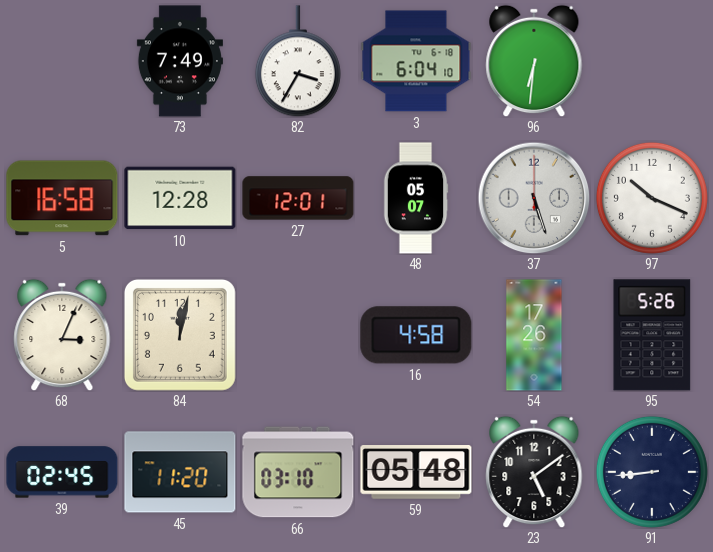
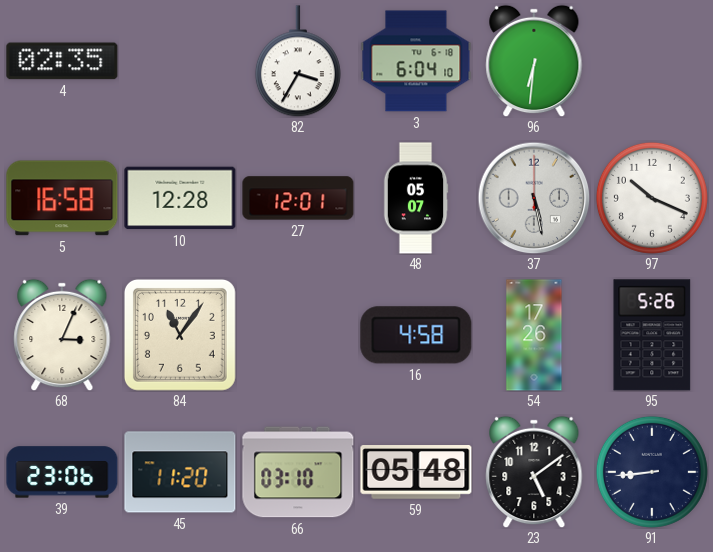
4: none -> 02:35
73: 7:49 -> none
37: 5:27 -> 5:28
84: 12:02 -> 11:06
39: 02:45 -> 23:06
